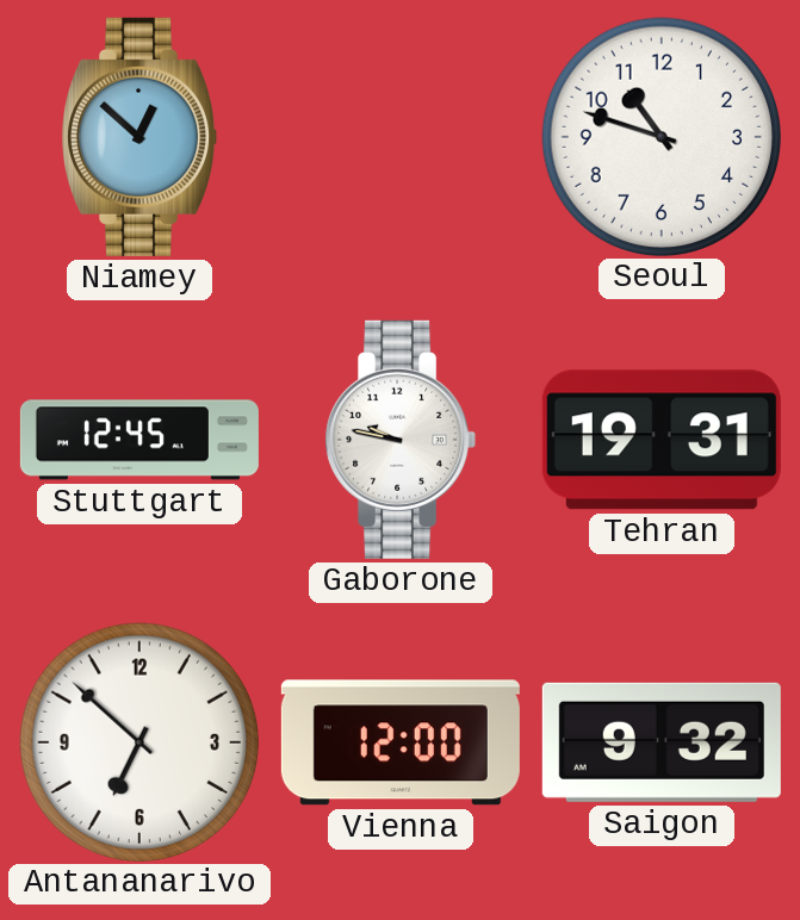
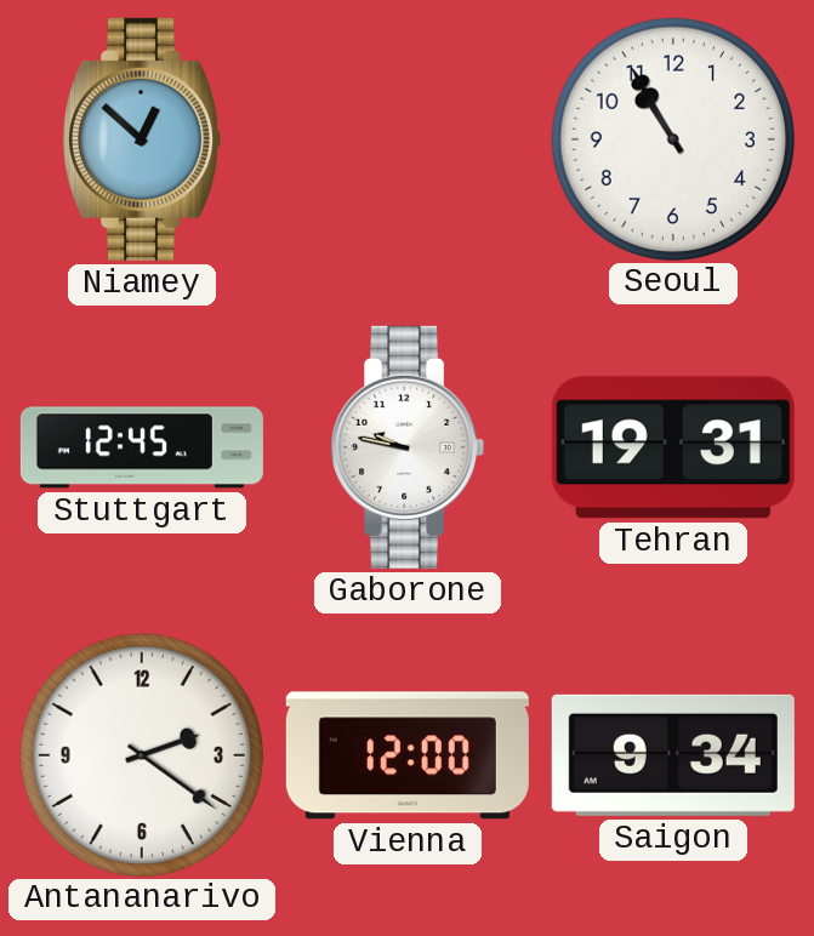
Seoul: 10:48 -> 10:55
Antananarivo: 6:52 -> 2:21
Saigon: 9:32 -> 9:34
